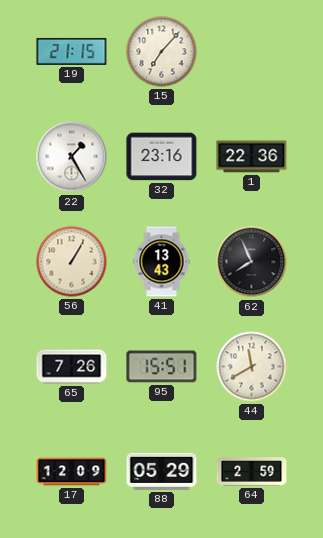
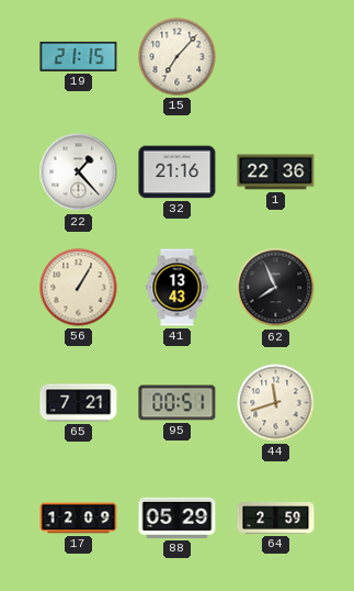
22: 1:25 -> 1:23
32: 23:16 -> 21:16
65: 7:26 -> 7:21
95: 15:51 -> 00:51
44: 11:40 -> 11:42
